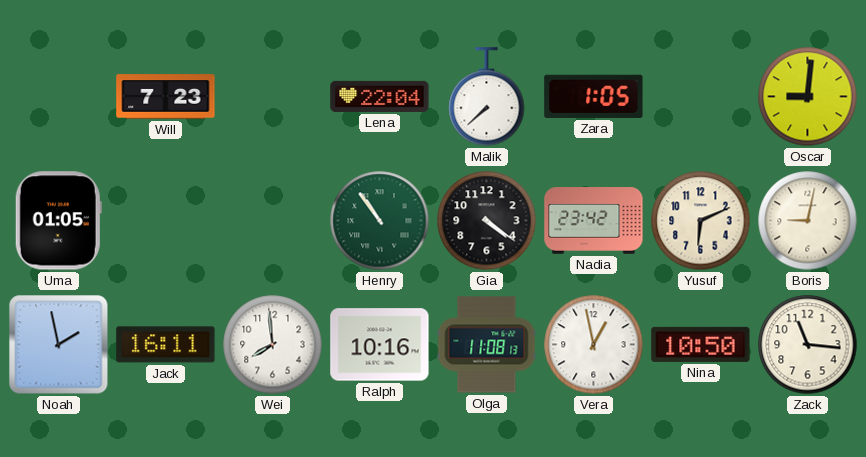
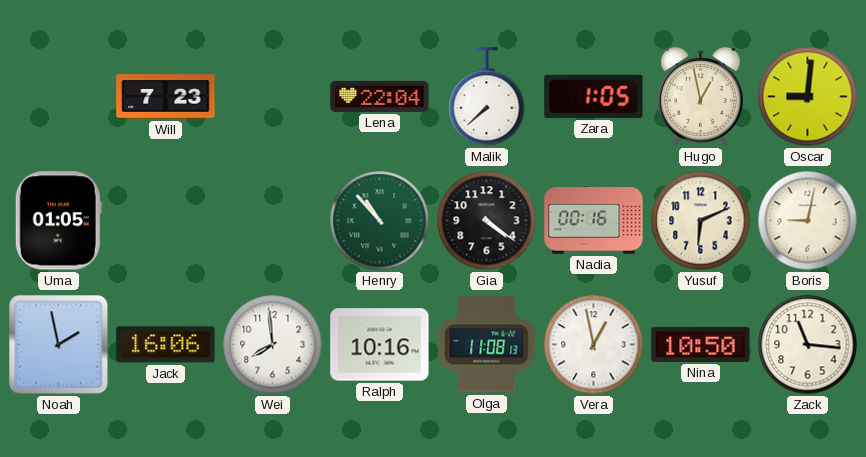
Hugo: none -> 12:58
Henry: 10:54 -> 10:53
Nadia: 23:42 -> 00:16
Jack: 16:11 -> 16:06
